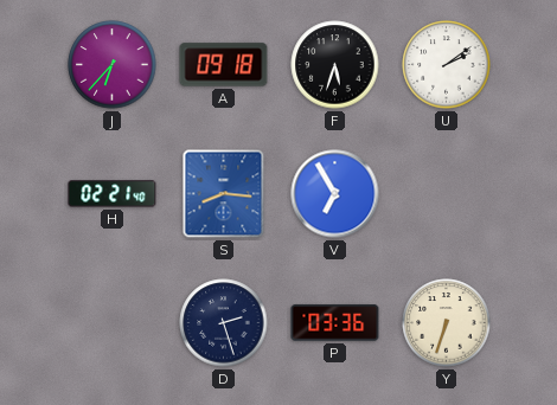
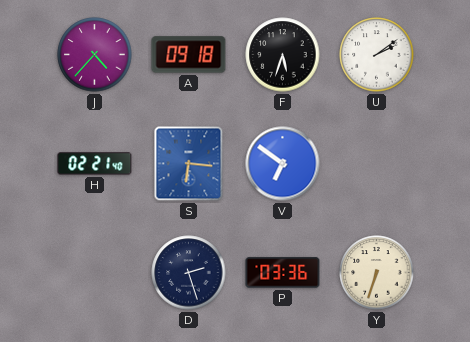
J: 6:37 -> 4:37
S: 8:16 -> 6:16
V: 6:55 -> 6:51
